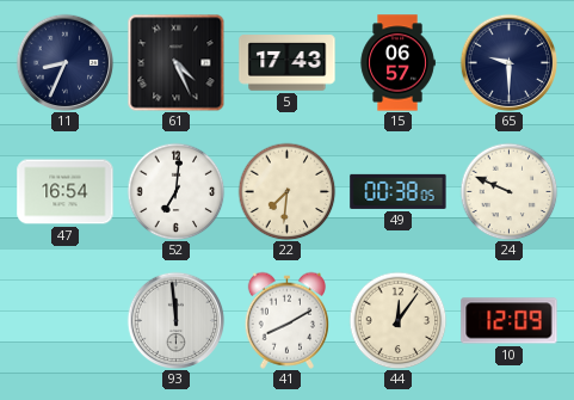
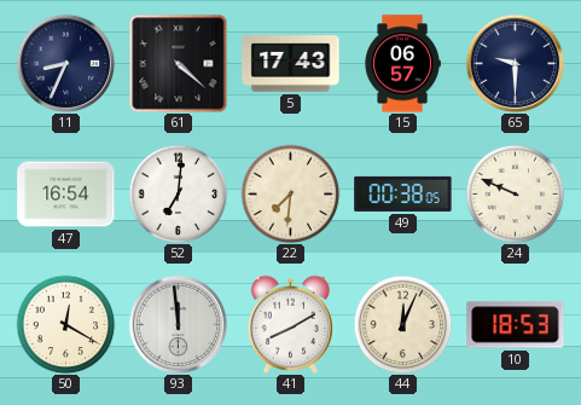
61: 4:26 -> 4:22
50: none -> 12:20
44: 12:06 -> 12:04
10: 12:09 -> 18:53
